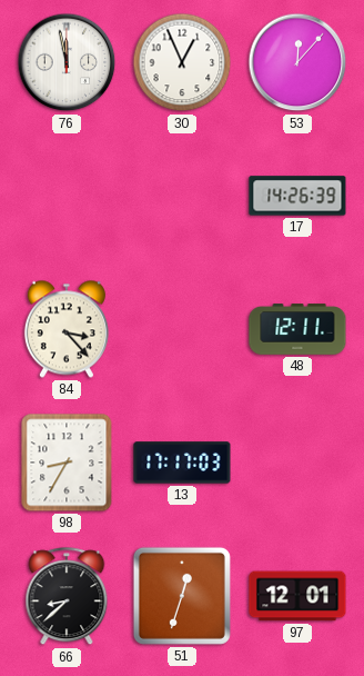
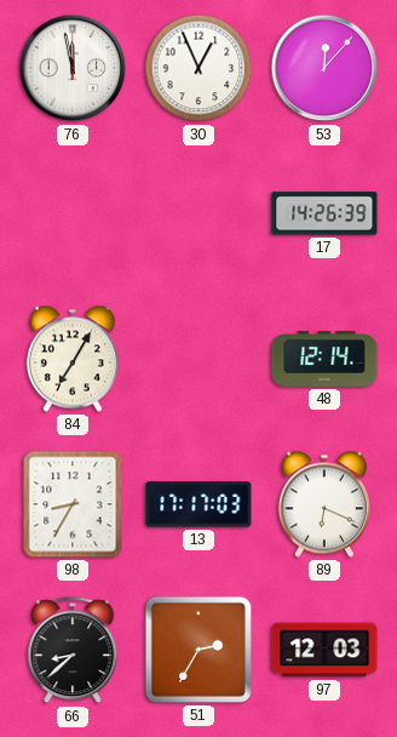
84: 3:23 -> 7:05
48: 12:11 -> 12:14
89: none -> 6:19
51: 12:33 -> 2:35
97: 12:01 -> 12:03
